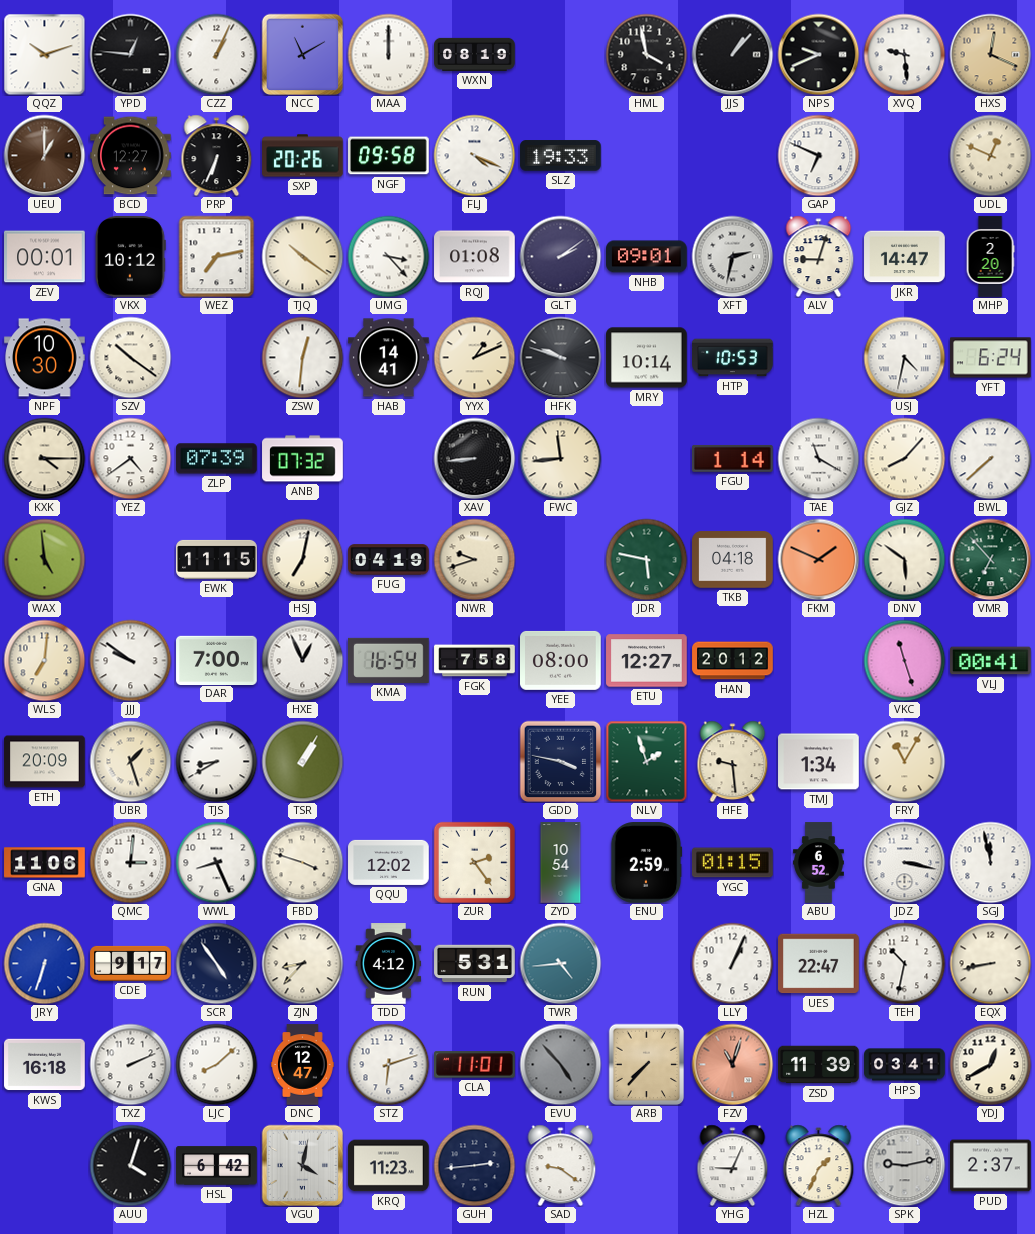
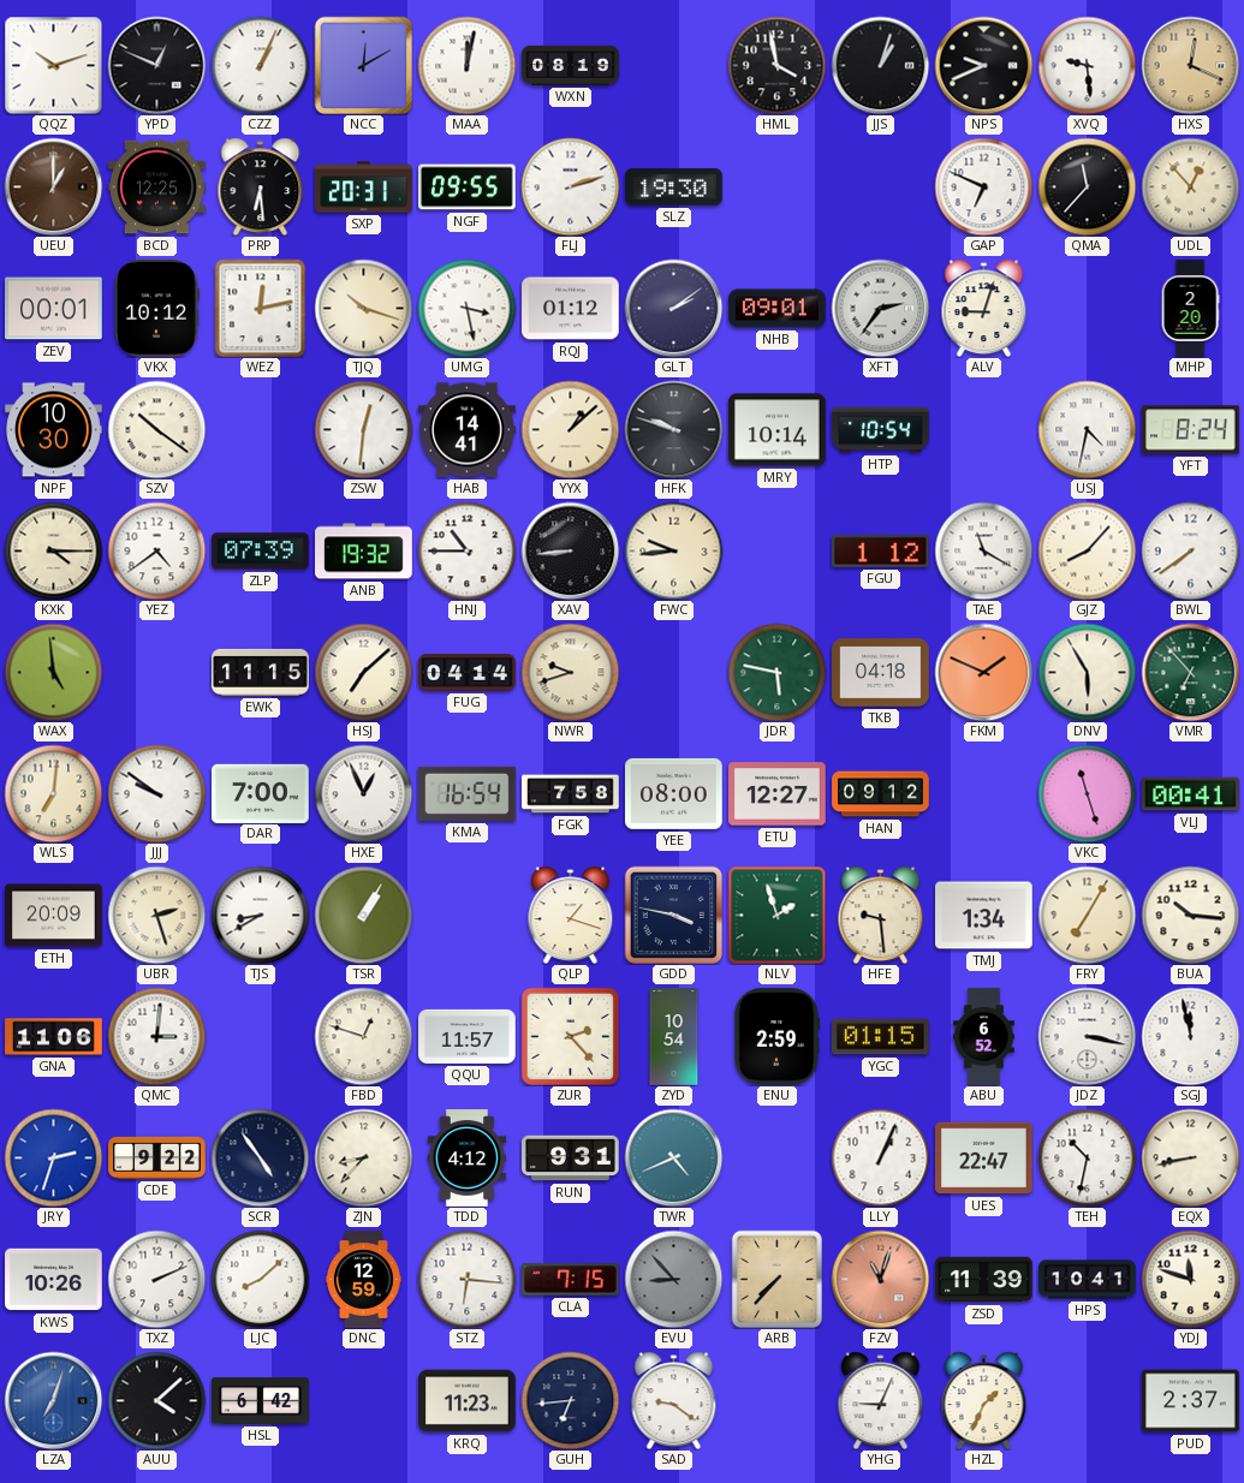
YPD: 12:46 -> 12:49
NCC: 11:10 -> 12:10
MAA: 12:00 -> 12:02
JJS: 1:07 -> 1:03
BCD: 12:27 -> 12:25
PRP: 6:34 -> 6:29
SXP: 20:26 -> 20:31
NGF: 09:58 -> 09:55
FLJ: 4:19 -> 2:12
SLZ: 19:33 -> 19:30
QMA: none -> 11:37
UDL: 12:49 -> 12:53
WEZ: 7:13 -> 12:13
TJQ: 10:21 -> 10:18
UMG: 3:23 -> 3:28
RQJ: 01:08 -> 01:12
XFT: 2:32 -> 2:36
JKR: 14:47 -> none
YYX: 1:11 -> 1:08
HTP: 10:53 -> 10:54
YFT: 6:24 -> 8:24
ANB: 07:32 -> 19:32
HNJ: none -> 10:45
FWC: 11:44 -> 9:44
FGU: 1:14 -> 1:12
BWL: 7:38 -> 7:39
HSJ: 7:02 -> 7:08
FUG: 04:19 -> 04:14
DNV: 5:51 -> 5:55
HAN: 20:12 -> 09:12
UBR: 1:27 -> 2:27
QLP: none -> 1:18
FRY: 11:05 -> 7:05
BUA: none -> 10:16
WWL: 8:26 -> none
FBD: 3:48 -> 12:48
QQU: 12:02 -> 11:57
ZUR: 2:24 -> 2:23
JRY: 6:33 -> 2:33
CDE: 9:17 -> 9:22
RUN: 5:31 -> 9:31
TWR: 4:44 -> 4:41
KWS: 16:18 -> 10:26
DNC: 12:47 -> 12:59
STZ: 6:12 -> 6:16
CLA: 11:01 -> 7:15
EVU: 4:53 -> 8:53
HPS: 03:41 -> 10:41
YDJ: 12:40 -> 11:48
LZA: none -> 7:03
AUU: 4:03 -> 4:08
VGU: 4:02 -> none
GUH: 2:44 -> 6:44
SPK: 9:13 -> none
